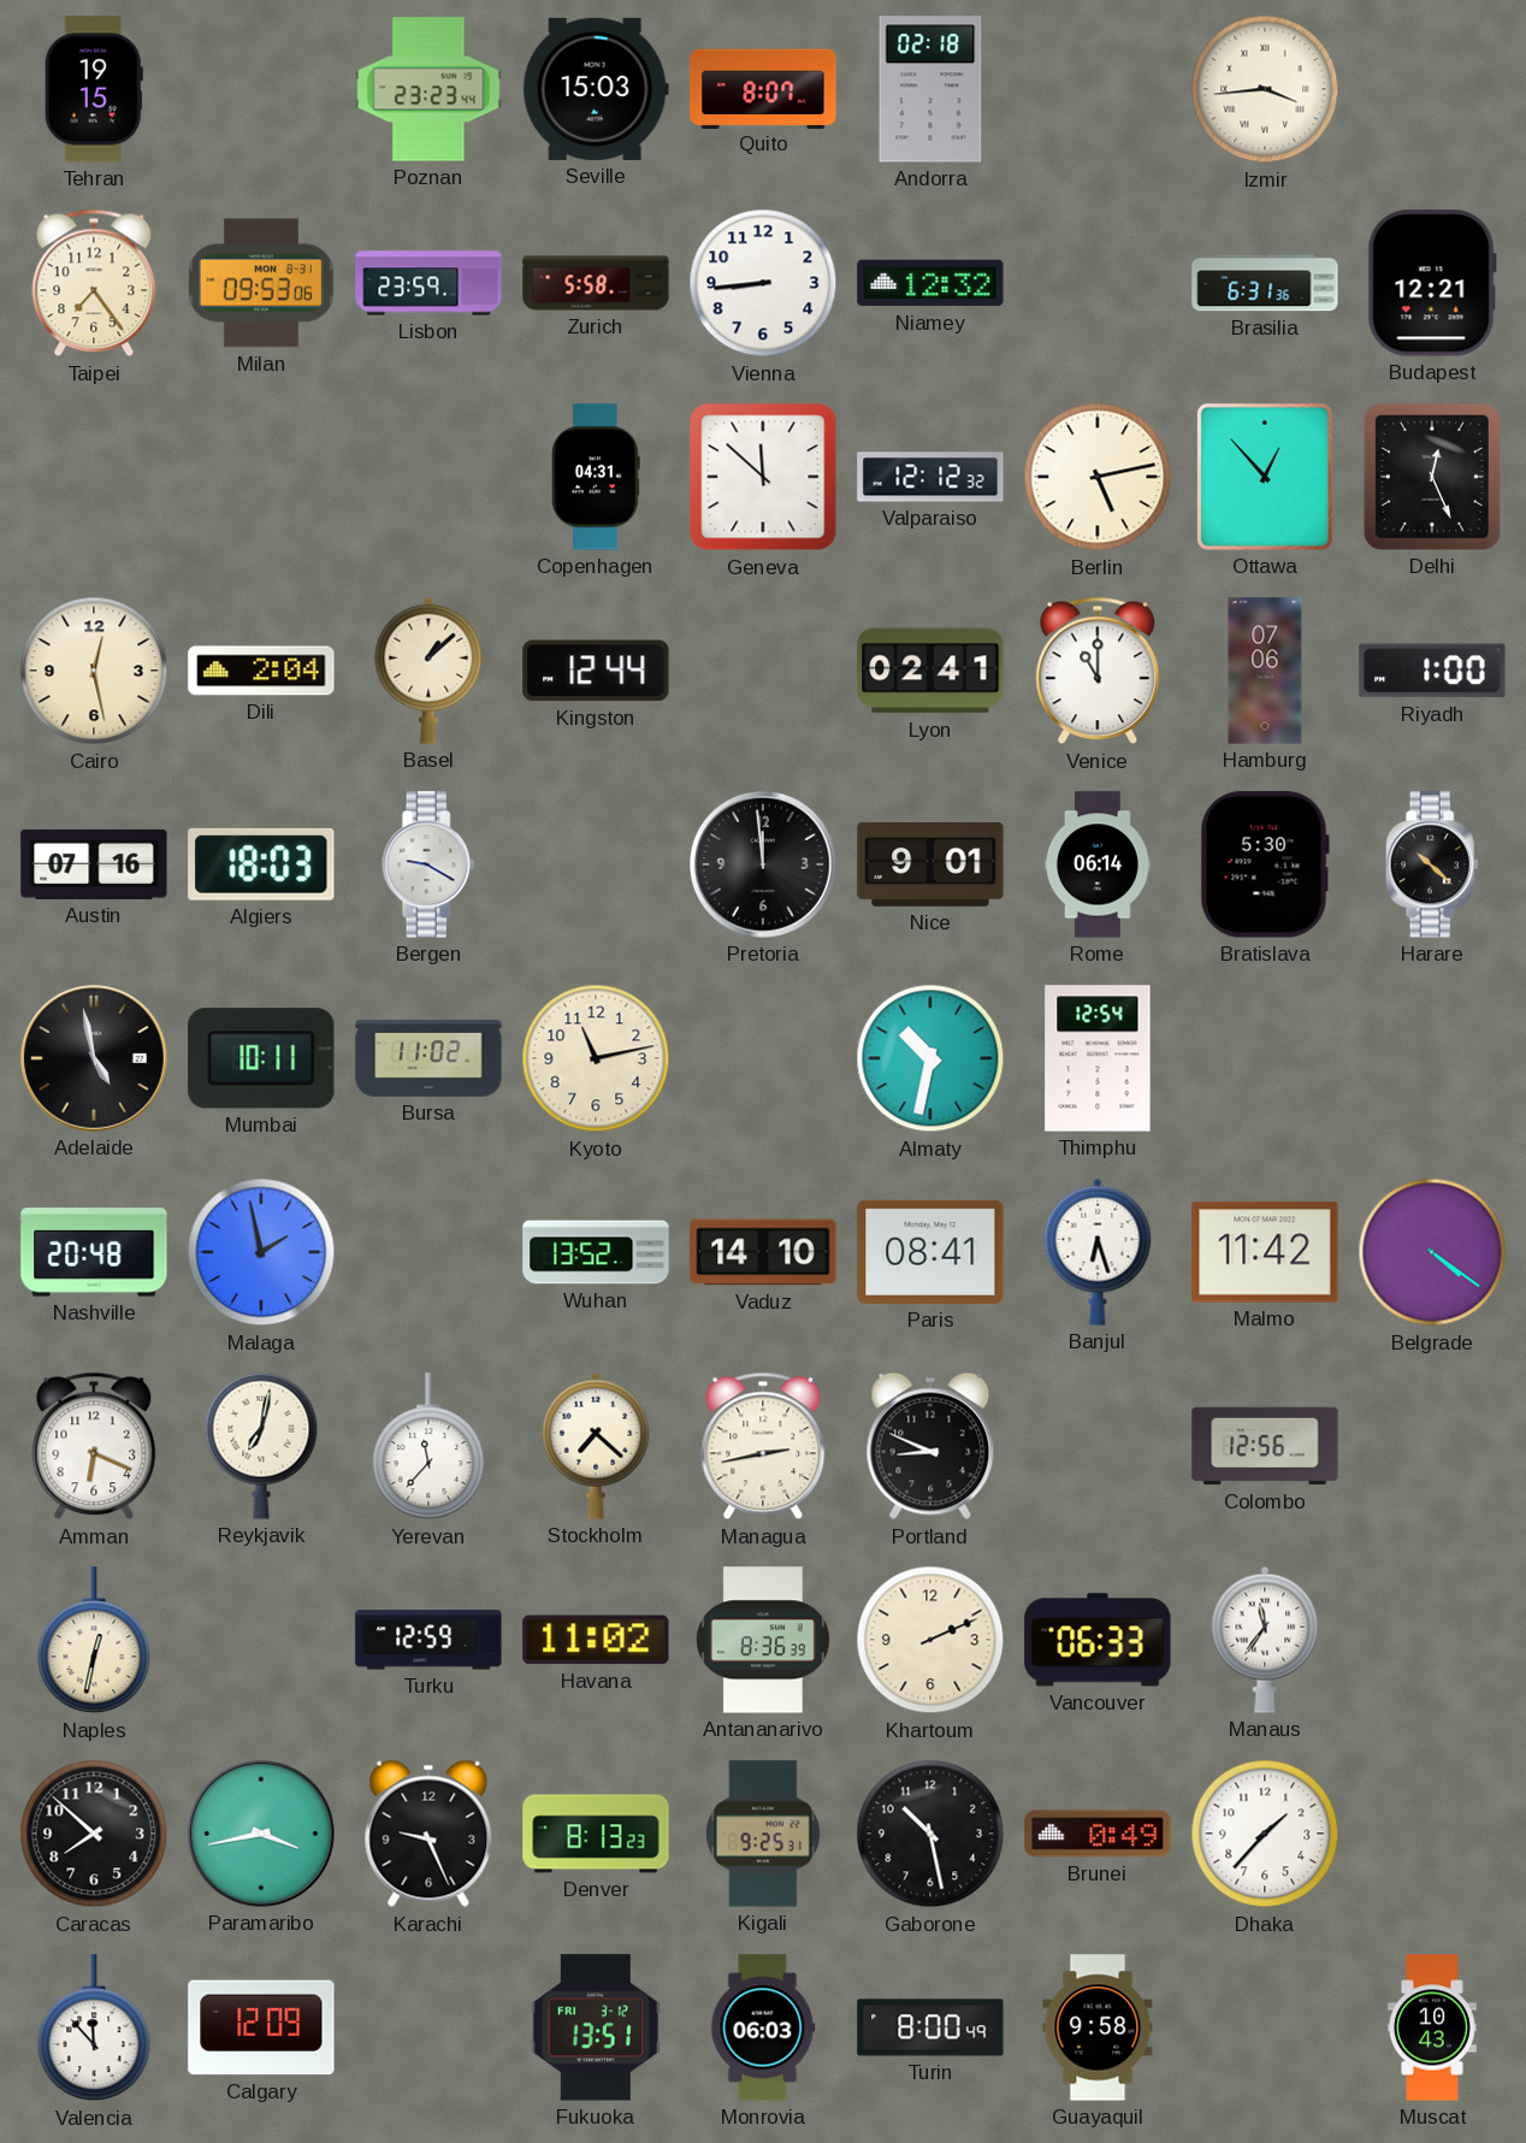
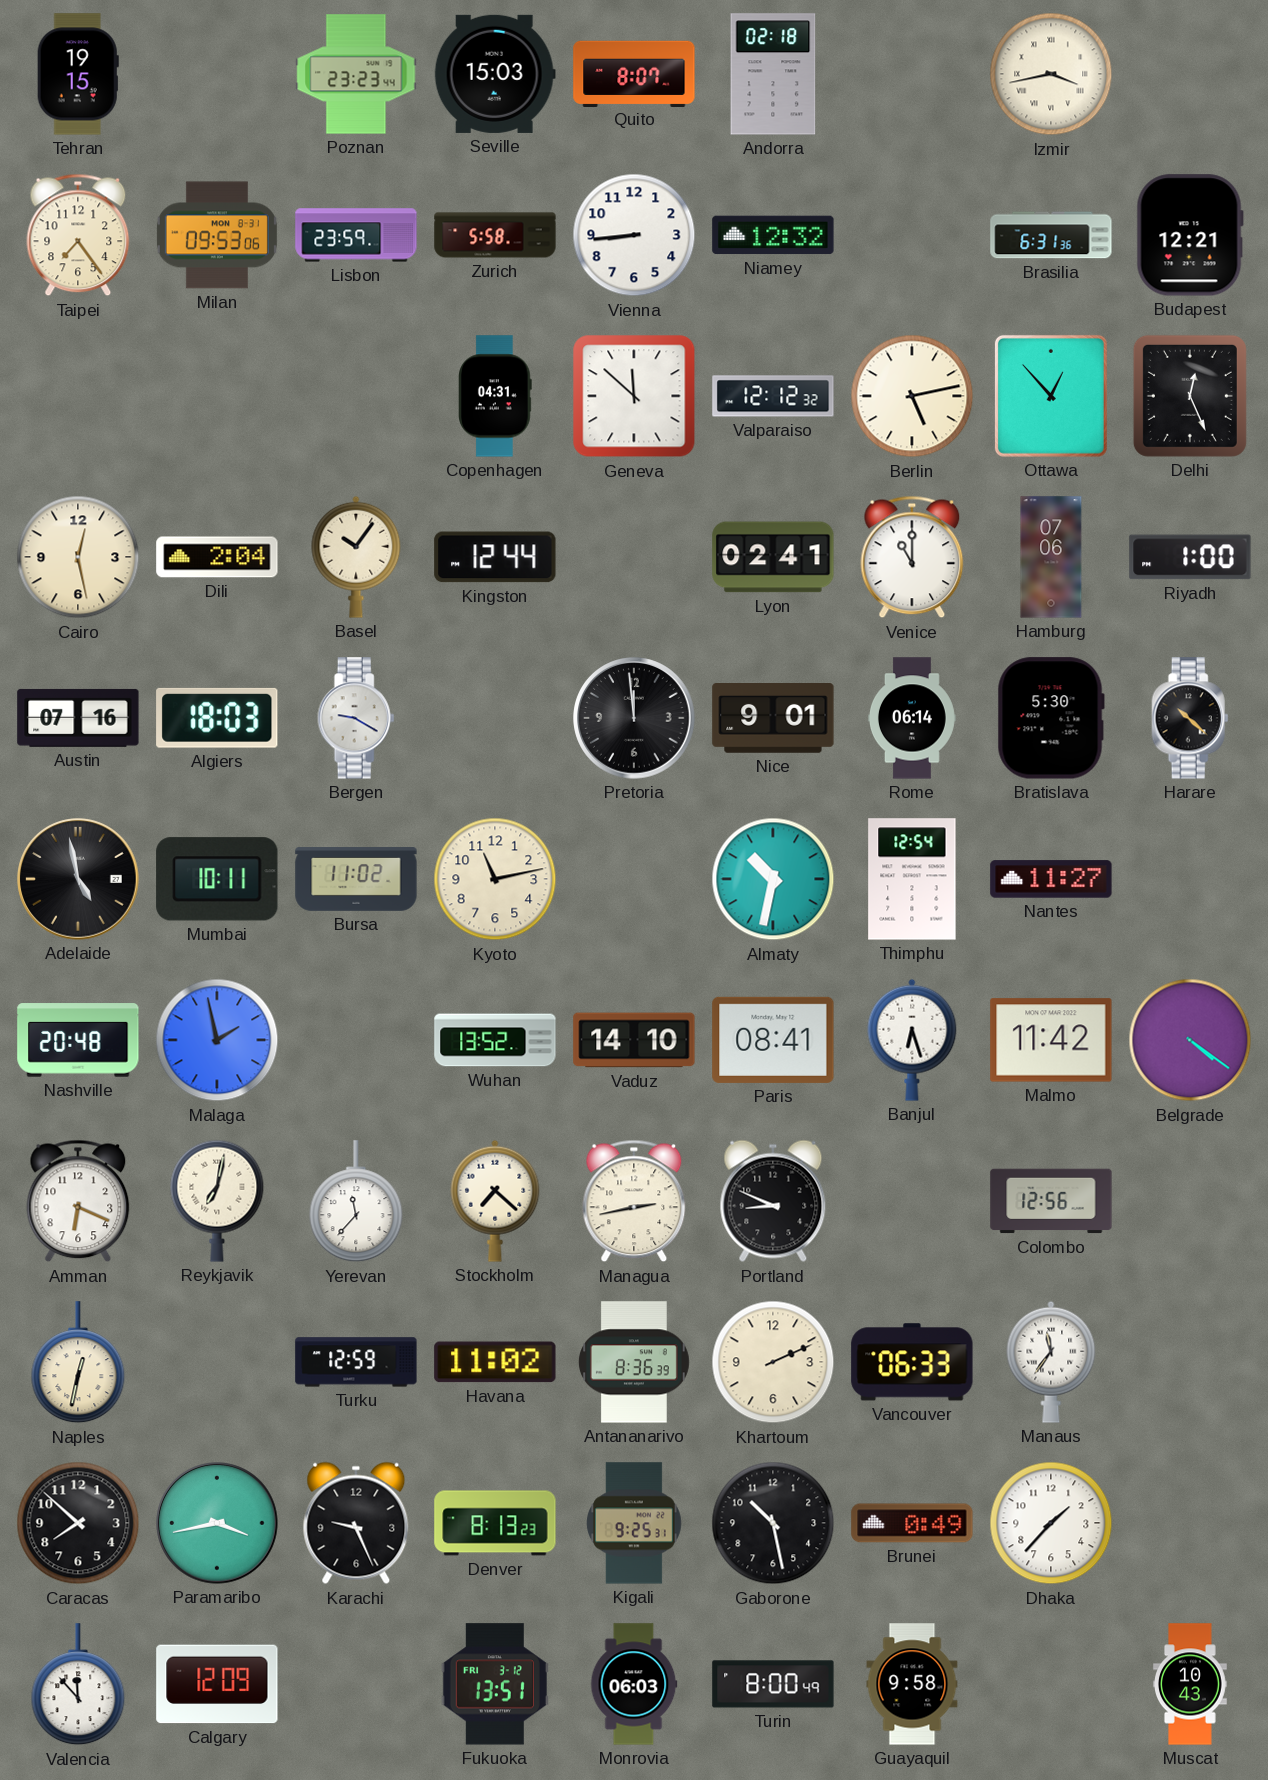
Izmir: 3:44 -> 3:43
Basel: 1:08 -> 10:06
Nantes: none -> 11:27
